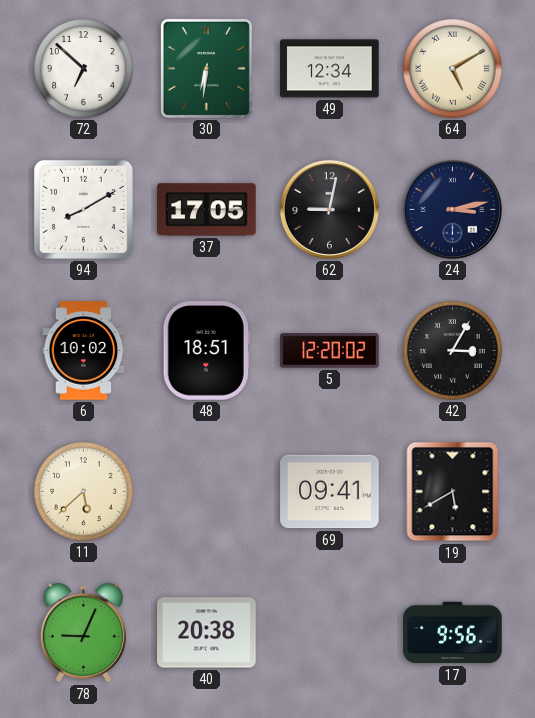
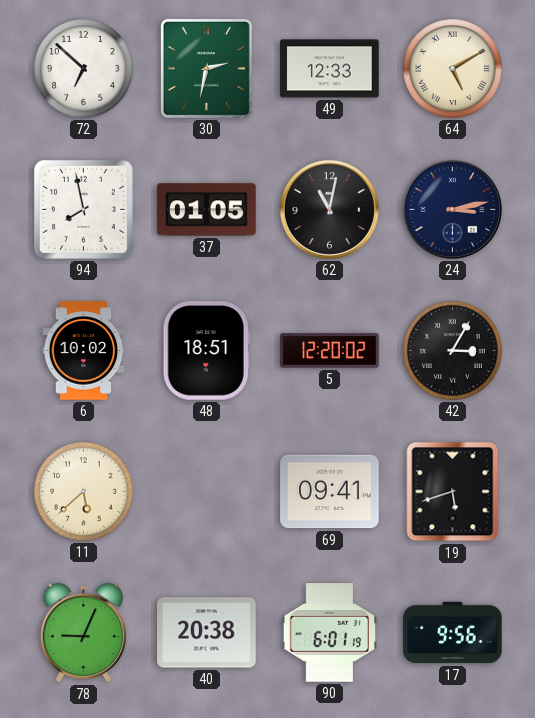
30: 6:31 -> 2:32
49: 12:34 -> 12:33
94: 8:10 -> 7:58
37: 17:05 -> 01:05
62: 9:02 -> 11:02
19: 5:40 -> 5:42
90: none -> 6:01
